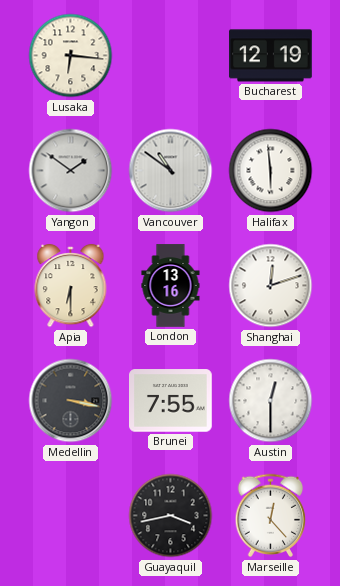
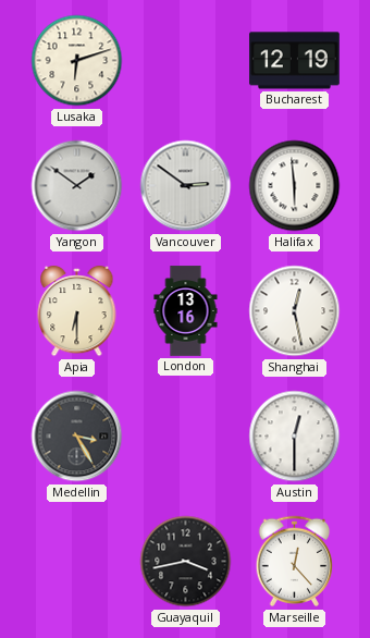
Lusaka: 6:16 -> 6:12
Vancouver: 10:51 -> 2:51
Shanghai: 12:12 -> 12:28
Medellin: 3:17 -> 3:25
Brunei: 7:55 -> none
